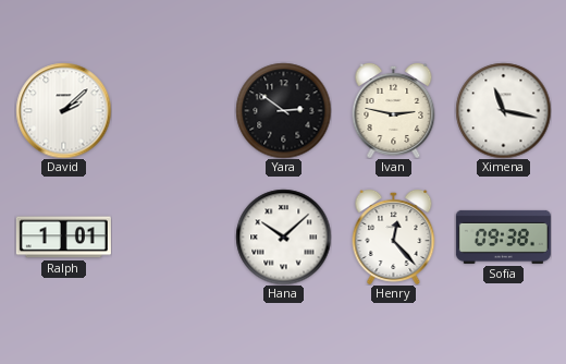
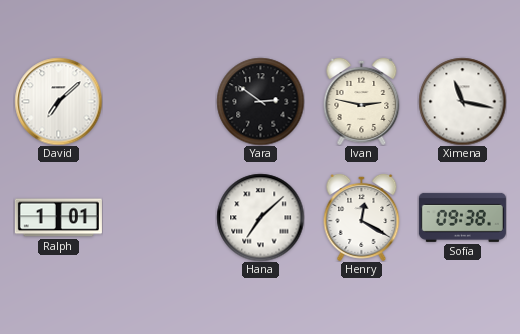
David: 2:08 -> 7:08
Hana: 10:08 -> 7:08
Henry: 12:23 -> 12:20
